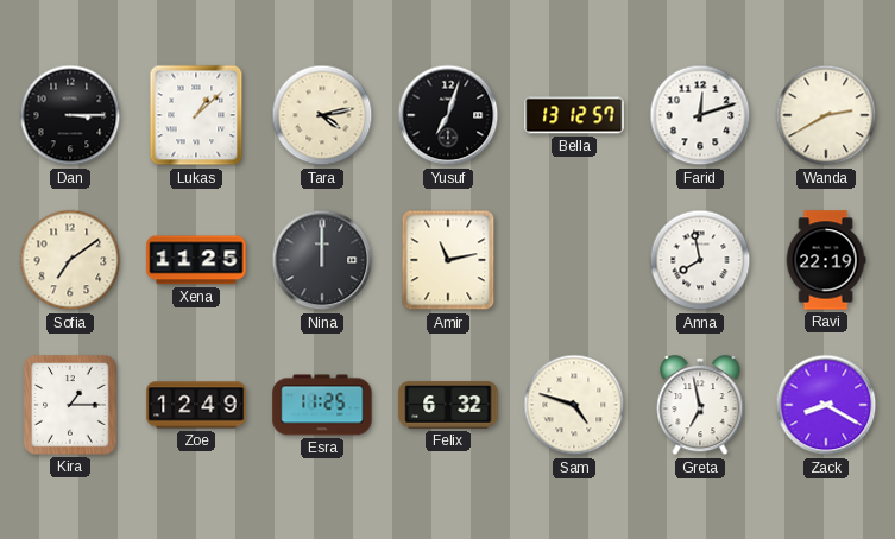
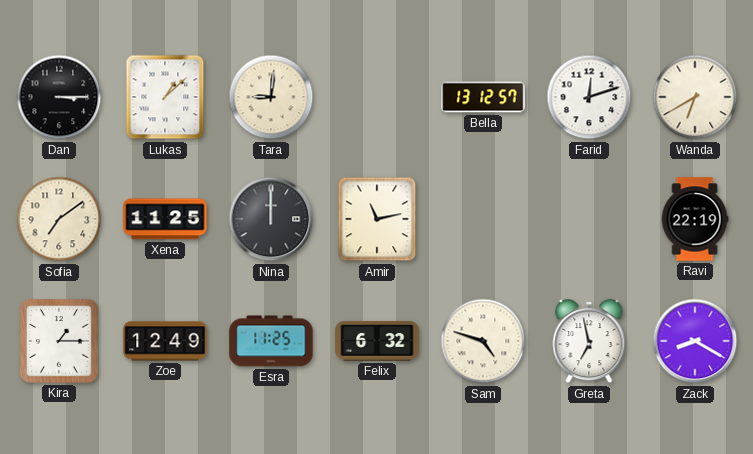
Tara: 4:13 -> 9:01
Yusuf: 7:03 -> none
Wanda: 2:40 -> 6:40
Anna: 7:58 -> none
